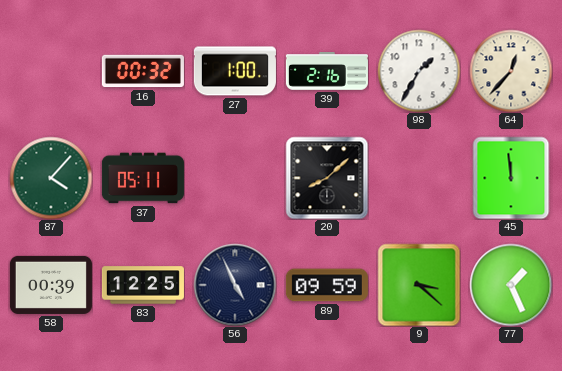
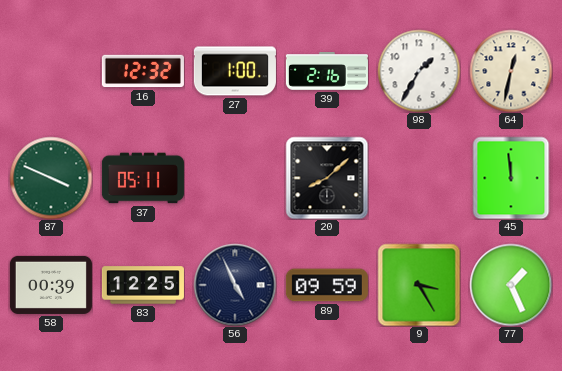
16: 00:32 -> 12:32
64: 12:37 -> 12:32
87: 4:07 -> 3:49
9: 3:22 -> 3:25
